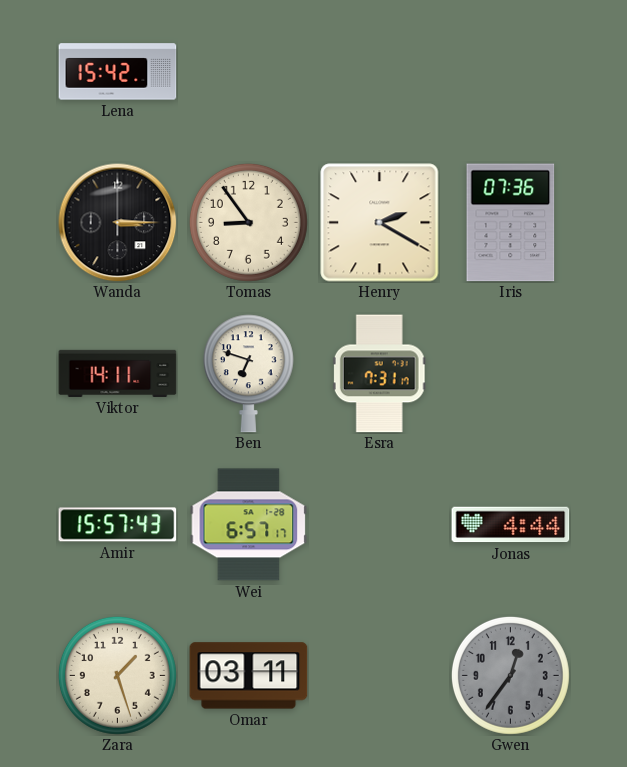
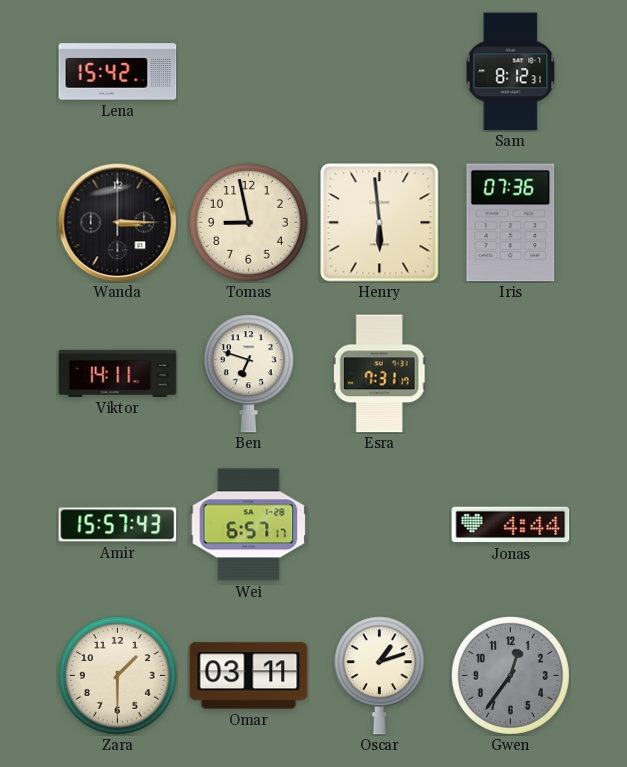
Sam: none -> 8:12
Tomas: 8:54 -> 8:58
Henry: 2:20 -> 5:59
Zara: 1:27 -> 1:30
Oscar: none -> 1:12
